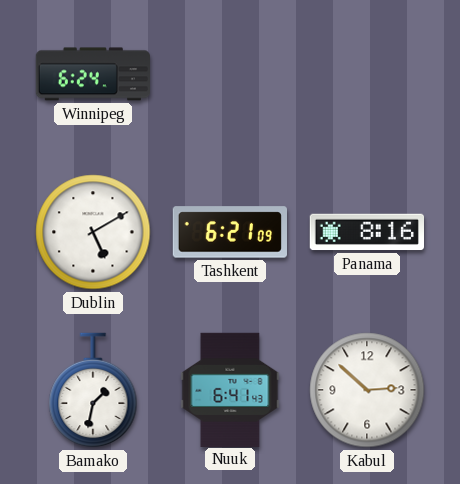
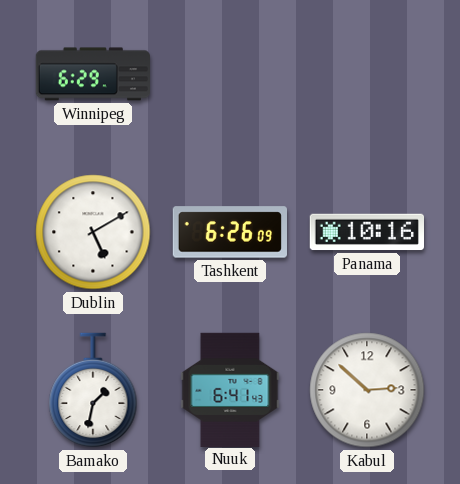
Winnipeg: 6:24 -> 6:29
Tashkent: 6:21 -> 6:26
Panama: 8:16 -> 10:16
